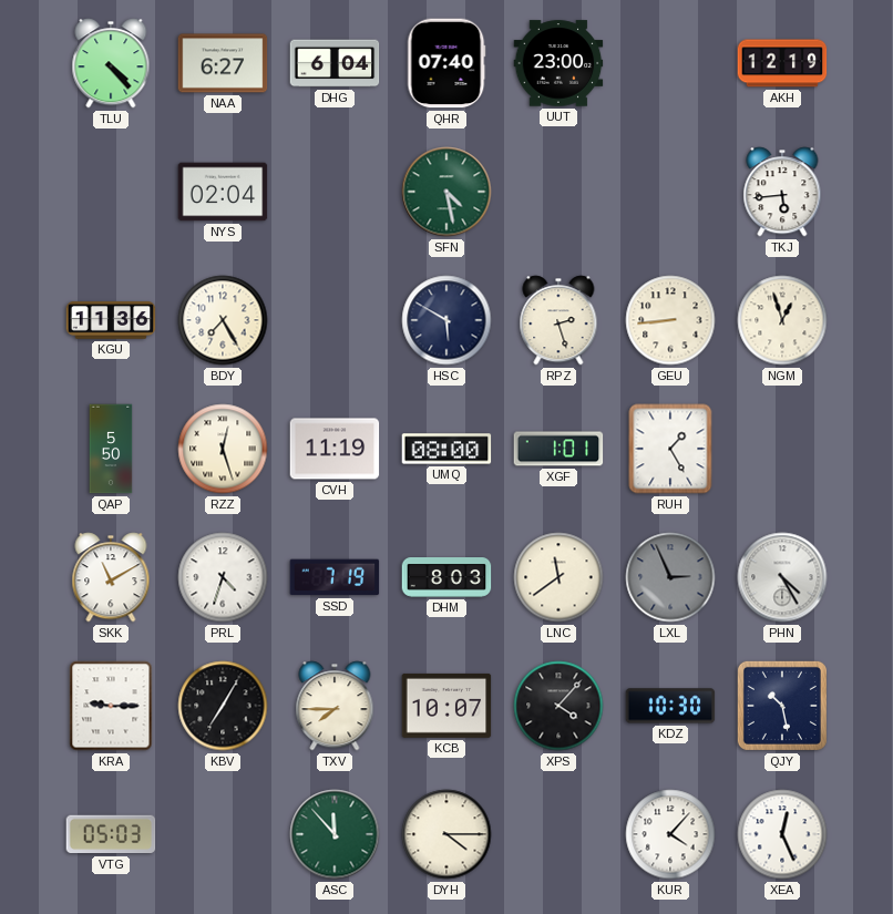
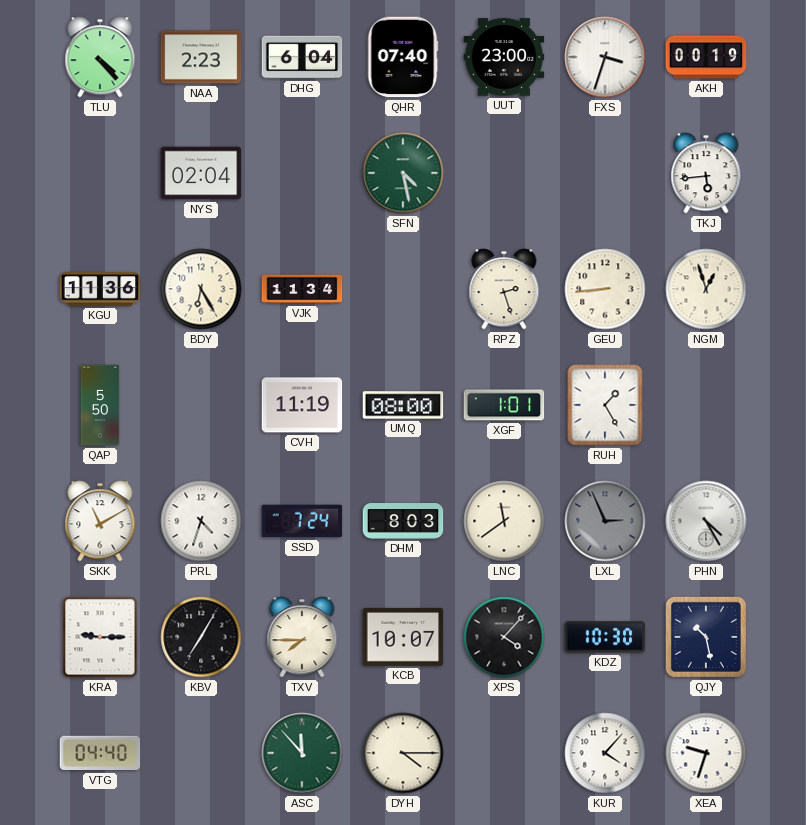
NAA: 6:27 -> 2:23
FXS: none -> 3:33
AKH: 12:19 -> 00:19
BDY: 7:25 -> 6:25
VJK: none -> 11:34
HSC: 5:50 -> none
RZZ: 12:27 -> none
SSD: 7:19 -> 7:24
VTG: 05:03 -> 04:40
XEA: 12:26 -> 9:33
